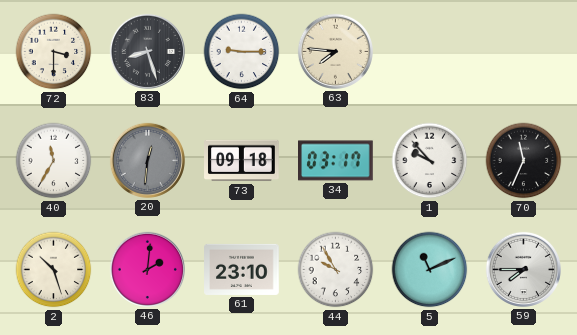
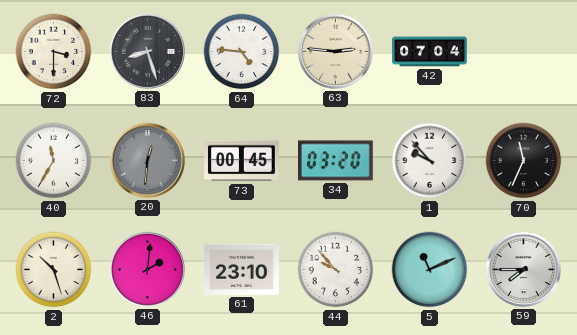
64: 9:15 -> 4:46
63: 7:46 -> 2:46
42: none -> 07:04
73: 09:18 -> 00:45
34: 03:17 -> 03:20
44: 9:55 -> 9:53
